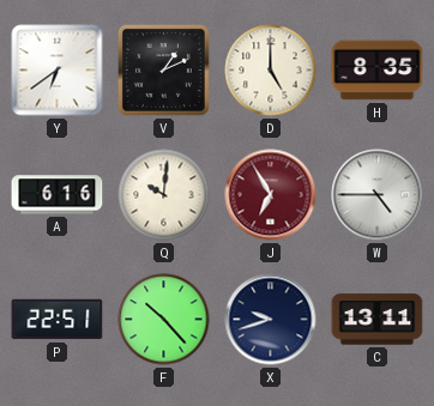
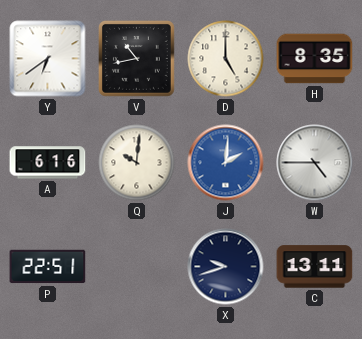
V: 1:11 -> 10:43
J: 6:55 -> 2:01
J dial: burgundy -> blue
F: 10:23 -> none
